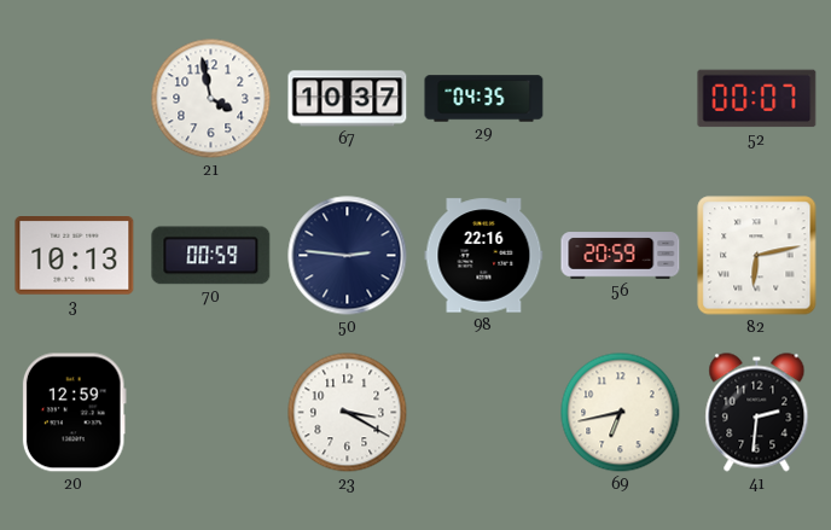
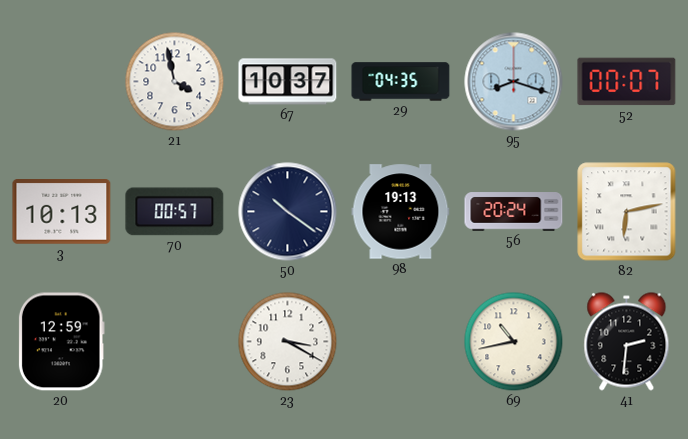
95: none -> 8:18
70: 00:59 -> 00:57
50: 2:46 -> 10:21
98: 22:16 -> 19:13
56: 20:59 -> 20:24
69: 6:43 -> 10:43
